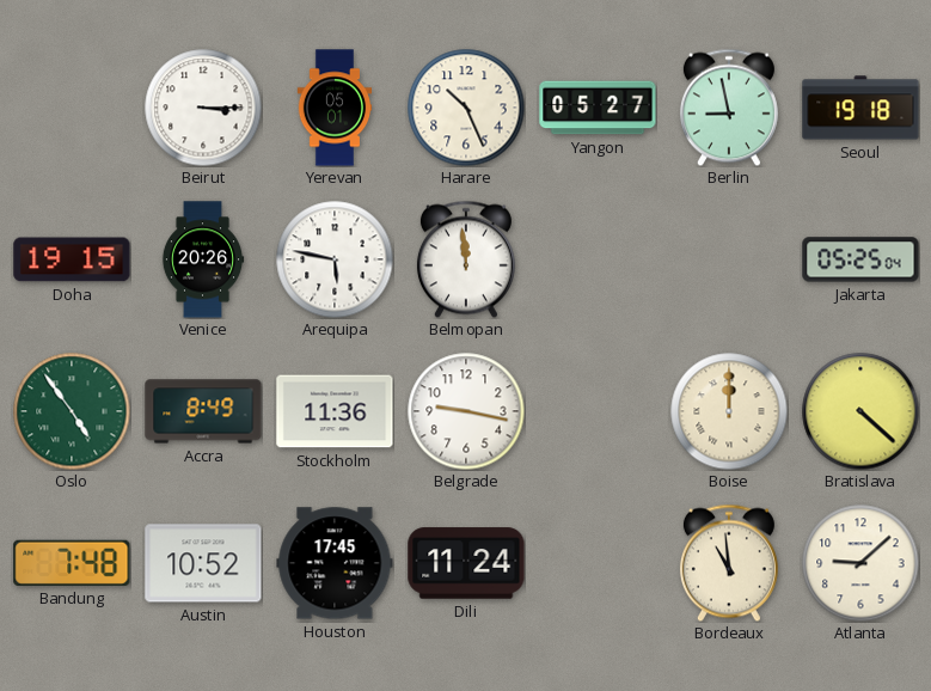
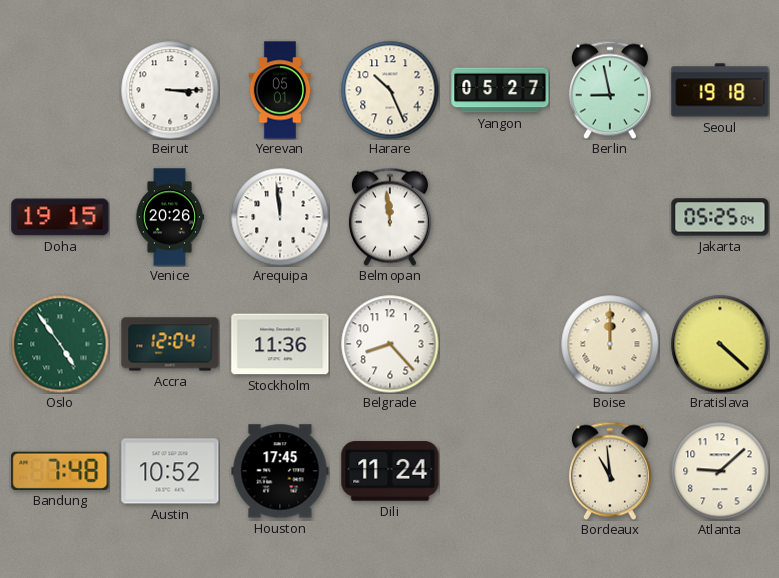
Arequipa: 5:47 -> 11:59
Accra: 8:49 -> 12:04
Belgrade: 9:17 -> 8:23
